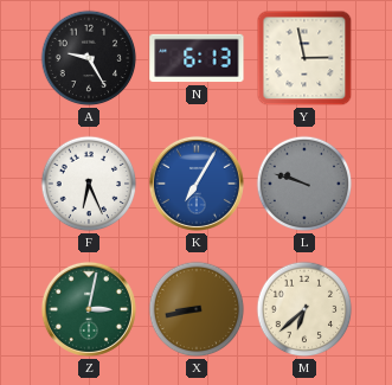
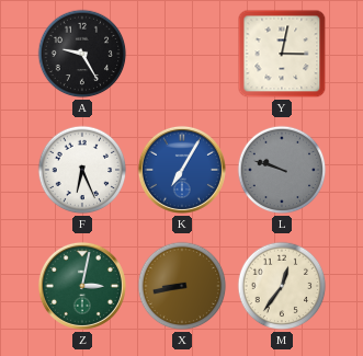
N: 6:13 -> none
Y: 2:58 -> 3:02
M: 6:38 -> 12:36
